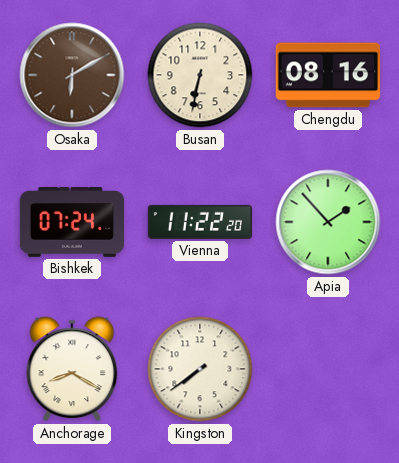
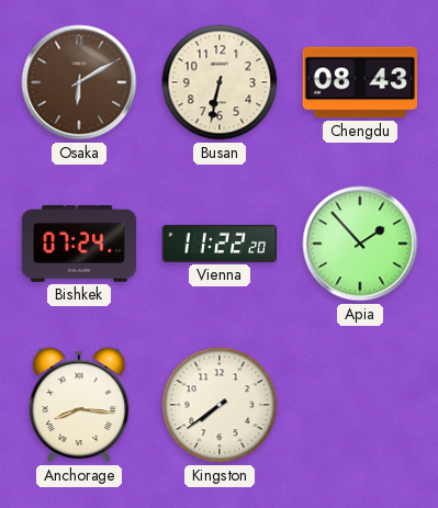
Chengdu: 08:16 -> 08:43
Anchorage: 8:20 -> 8:16
